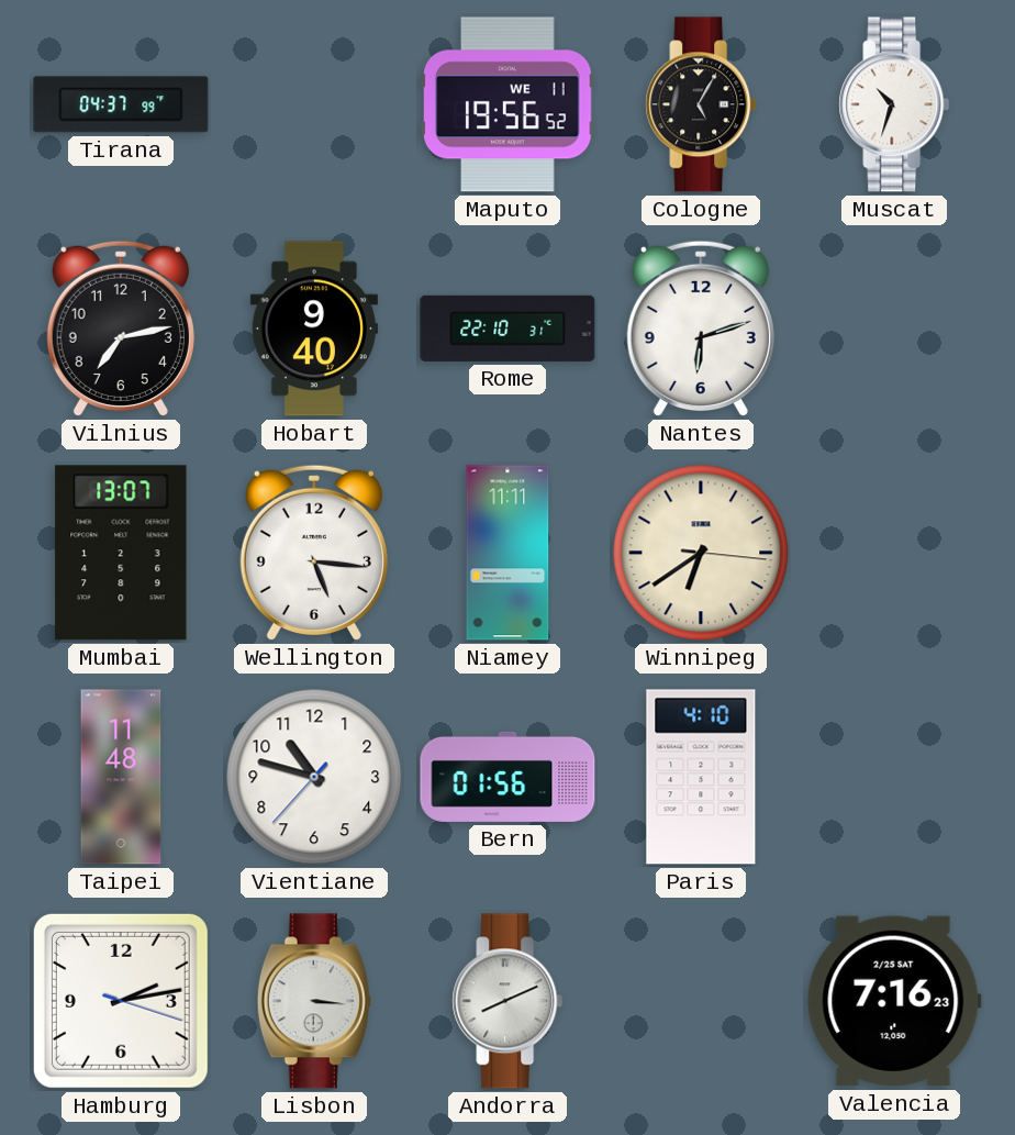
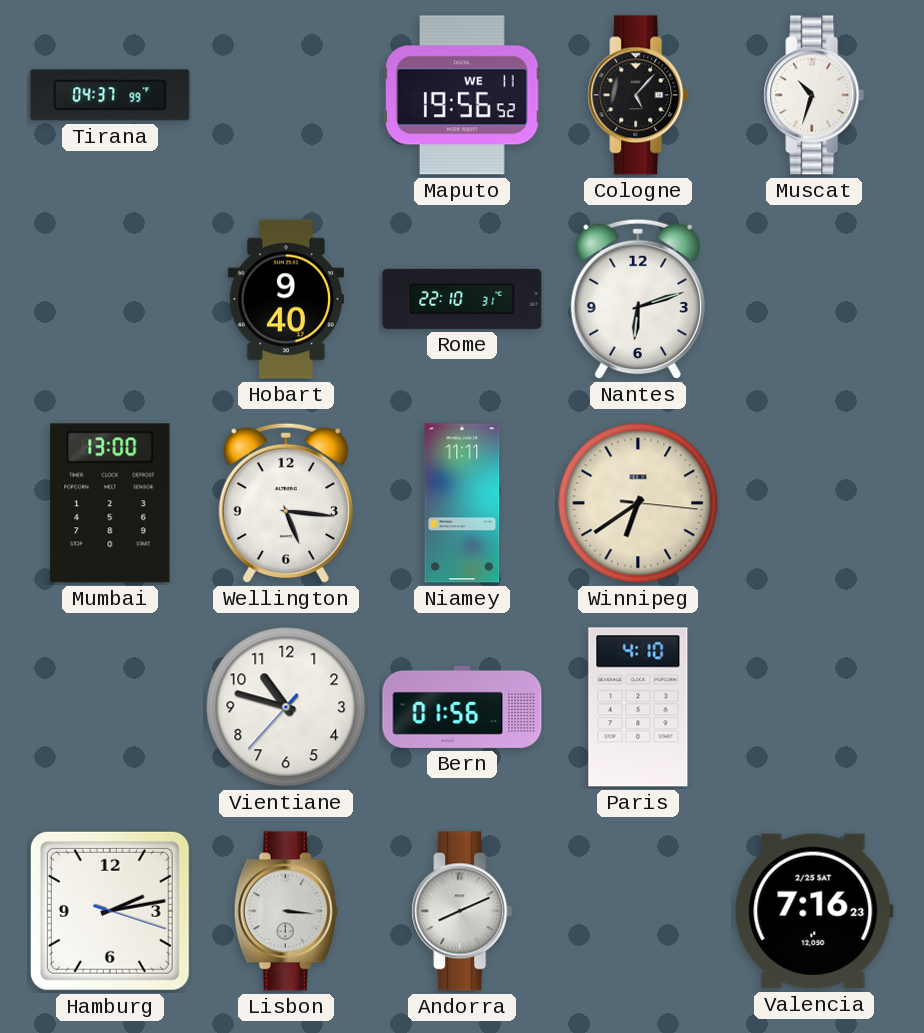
Cologne: 5:05 -> 5:07
Vilnius: 7:13 -> none
Mumbai: 13:07 -> 13:00
Taipei: 11:48 -> none
